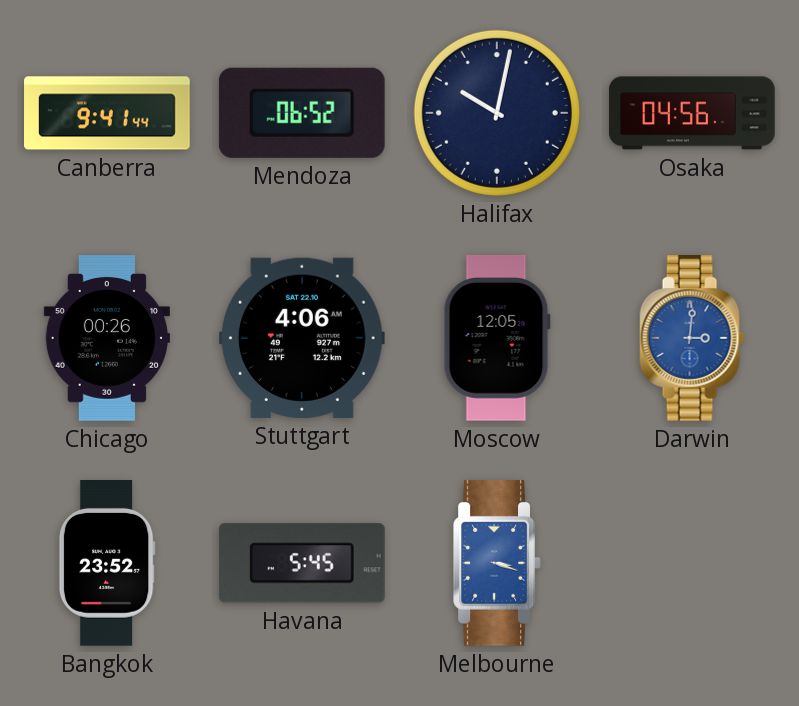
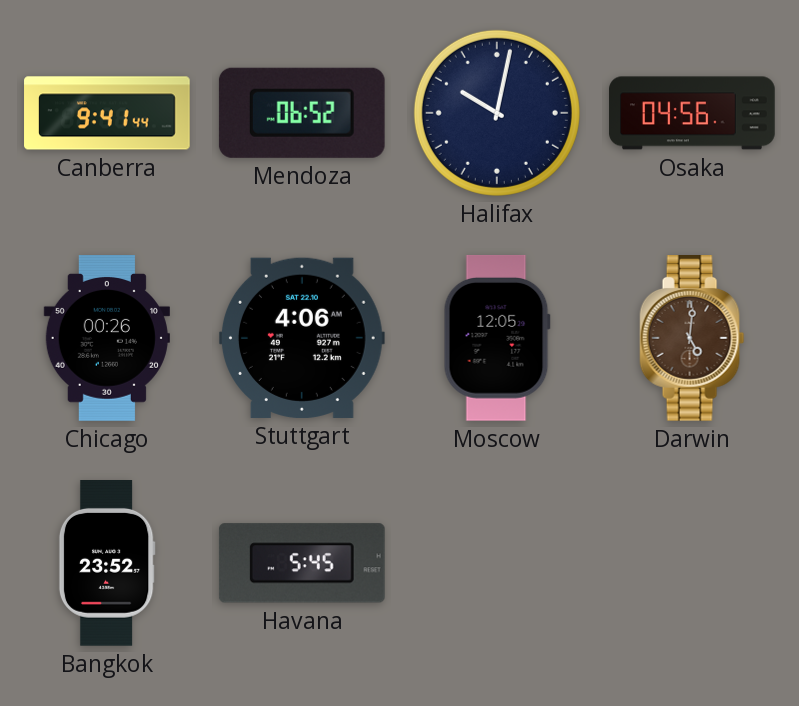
Darwin: 3:01 -> 5:01
Darwin dial: blue -> brown
Melbourne: 3:18 -> none
